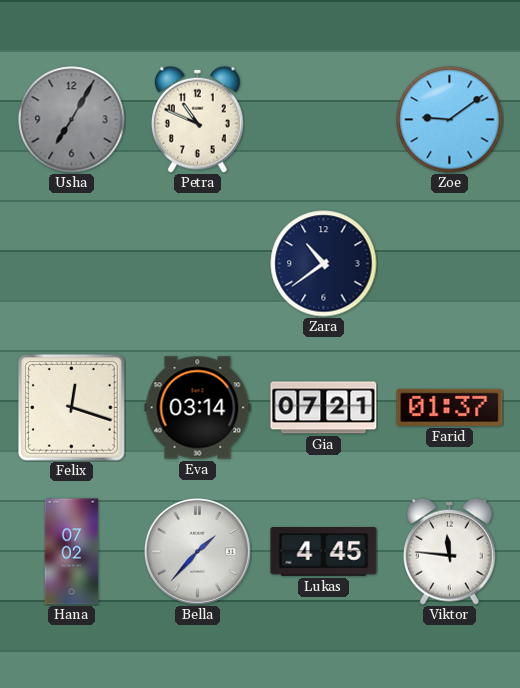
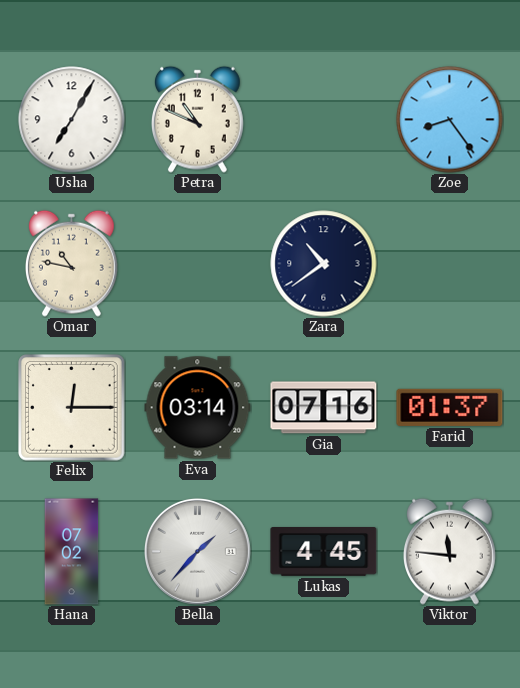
Usha dial: grey -> white
Zoe: 9:09 -> 8:24
Omar: none -> 10:47
Felix: 12:18 -> 12:15
Gia: 07:21 -> 07:16
